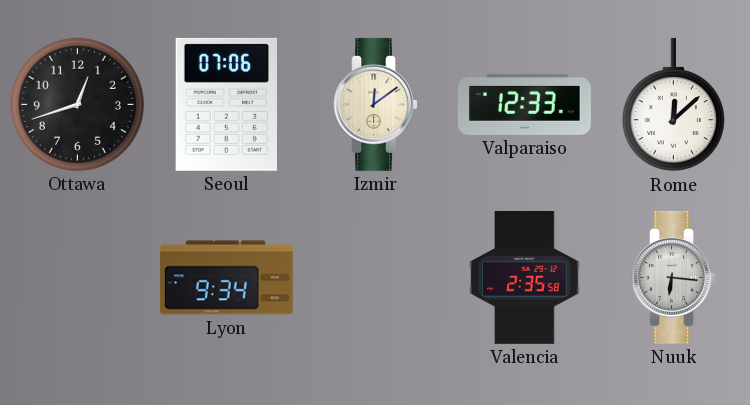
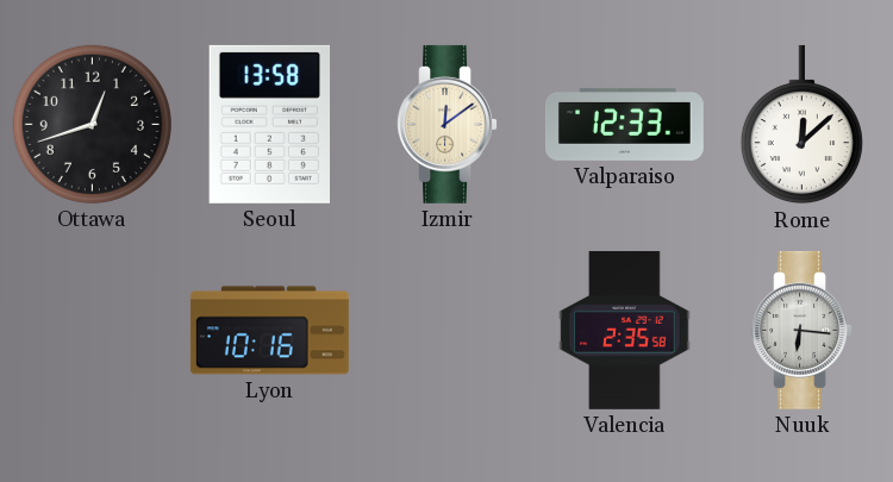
Seoul: 07:06 -> 13:58
Lyon: 9:34 -> 10:16
